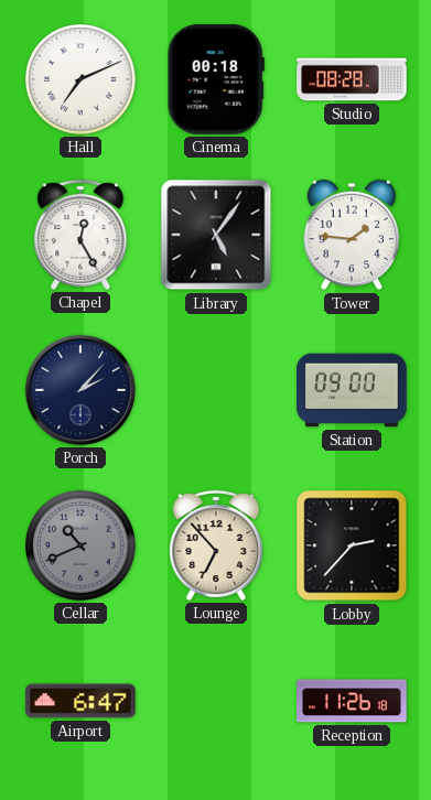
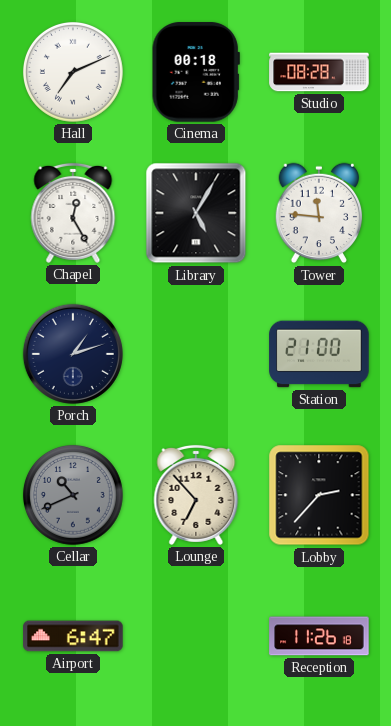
Library: 5:06 -> 5:05
Tower: 1:46 -> 11:46
Porch: 2:07 -> 1:12
Station: 09:00 -> 21:00
